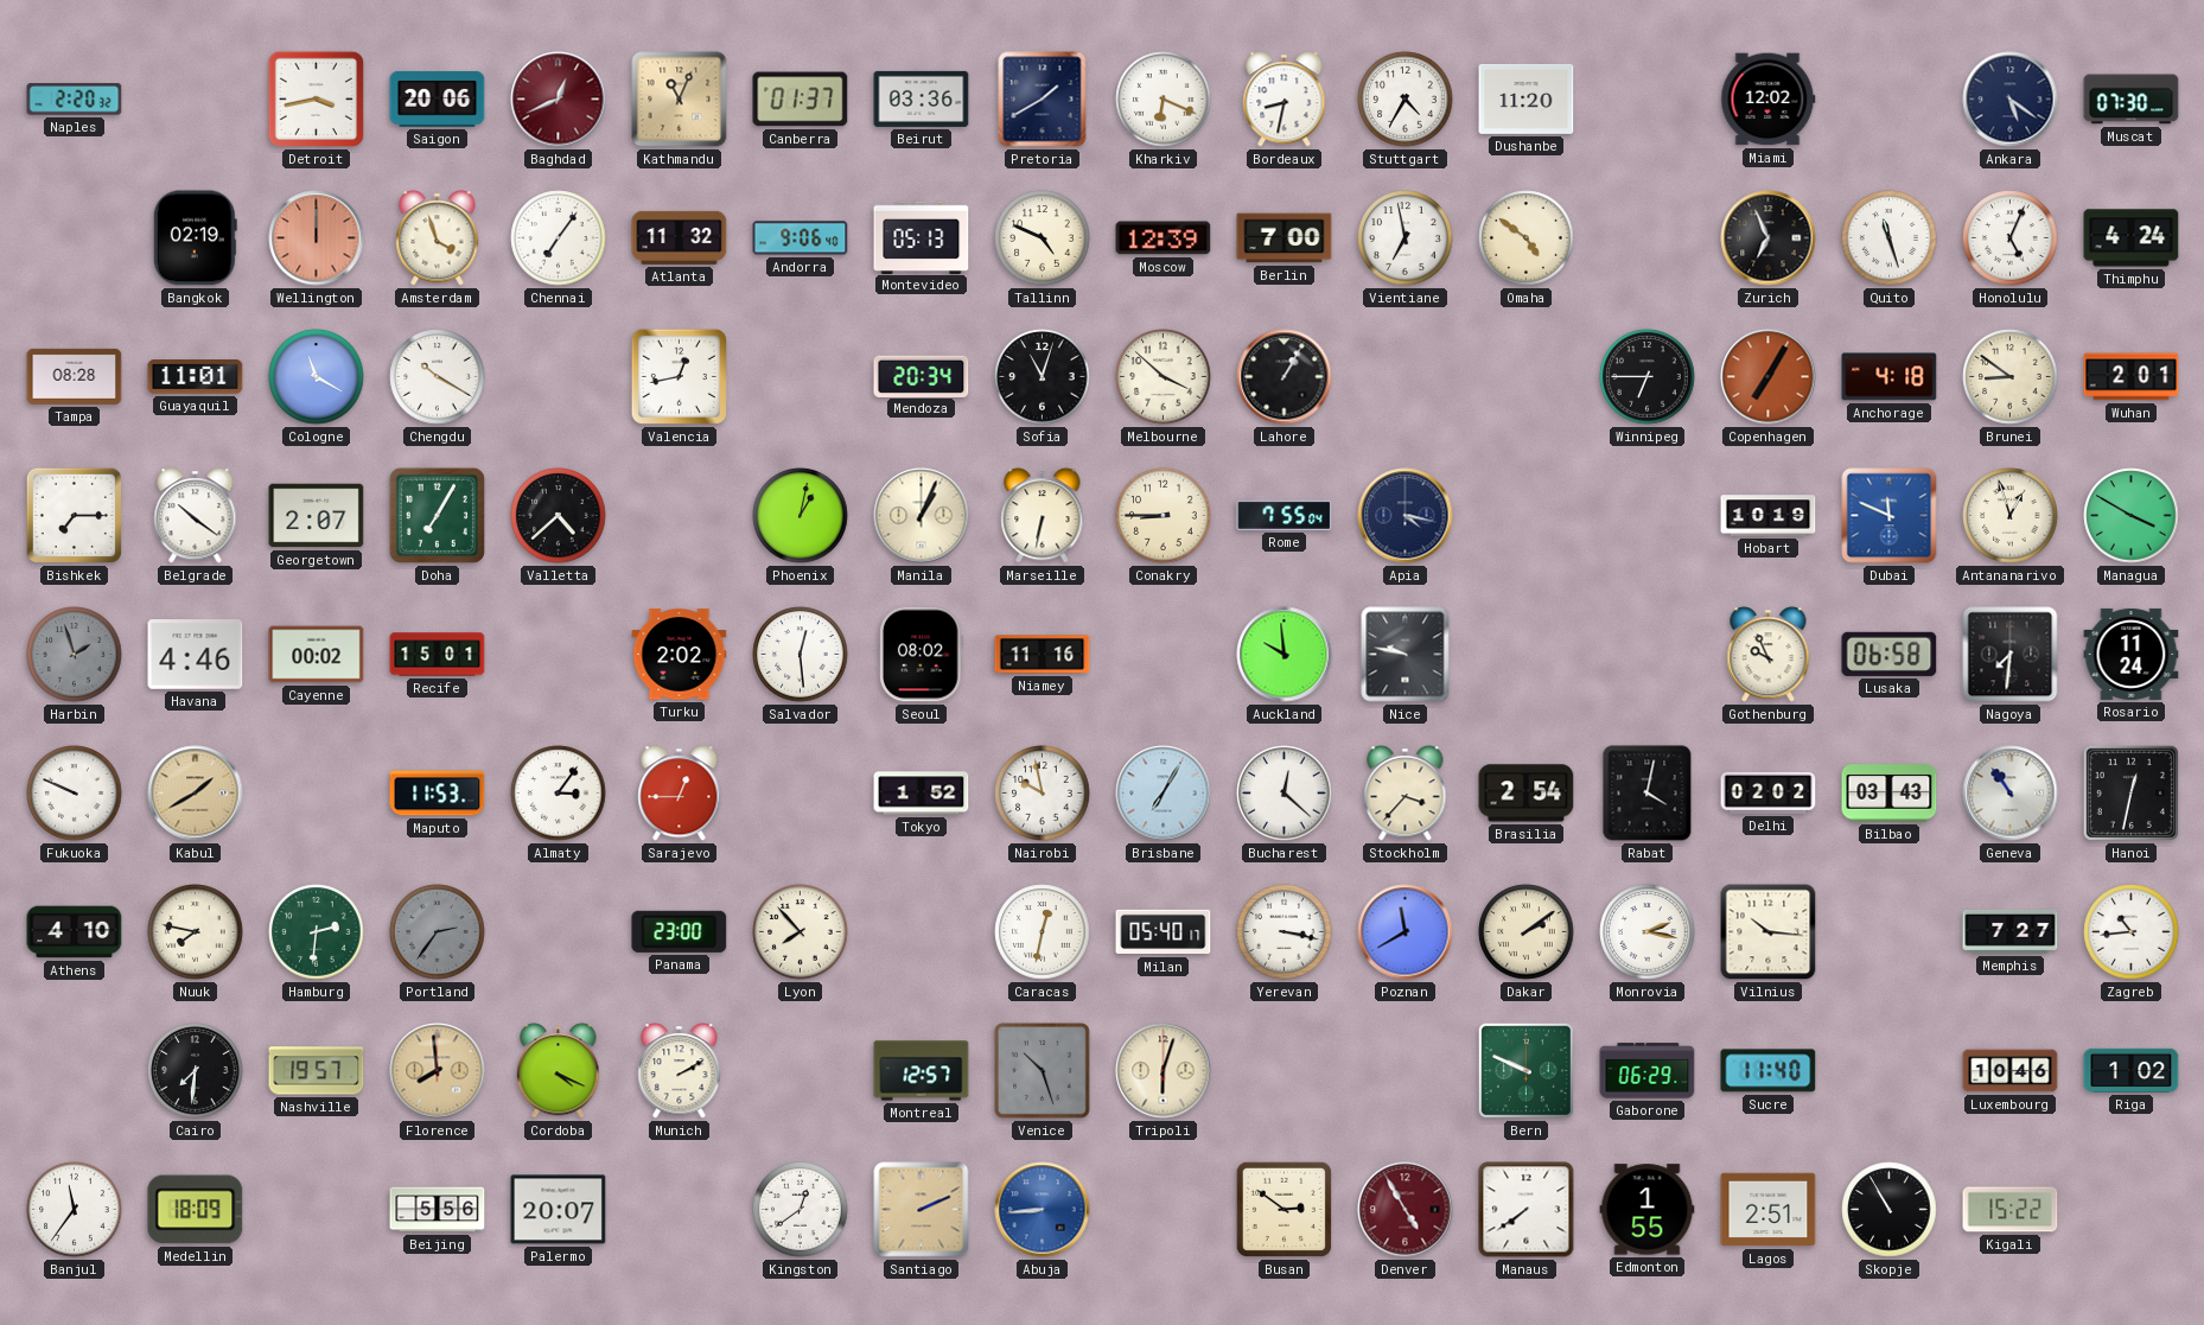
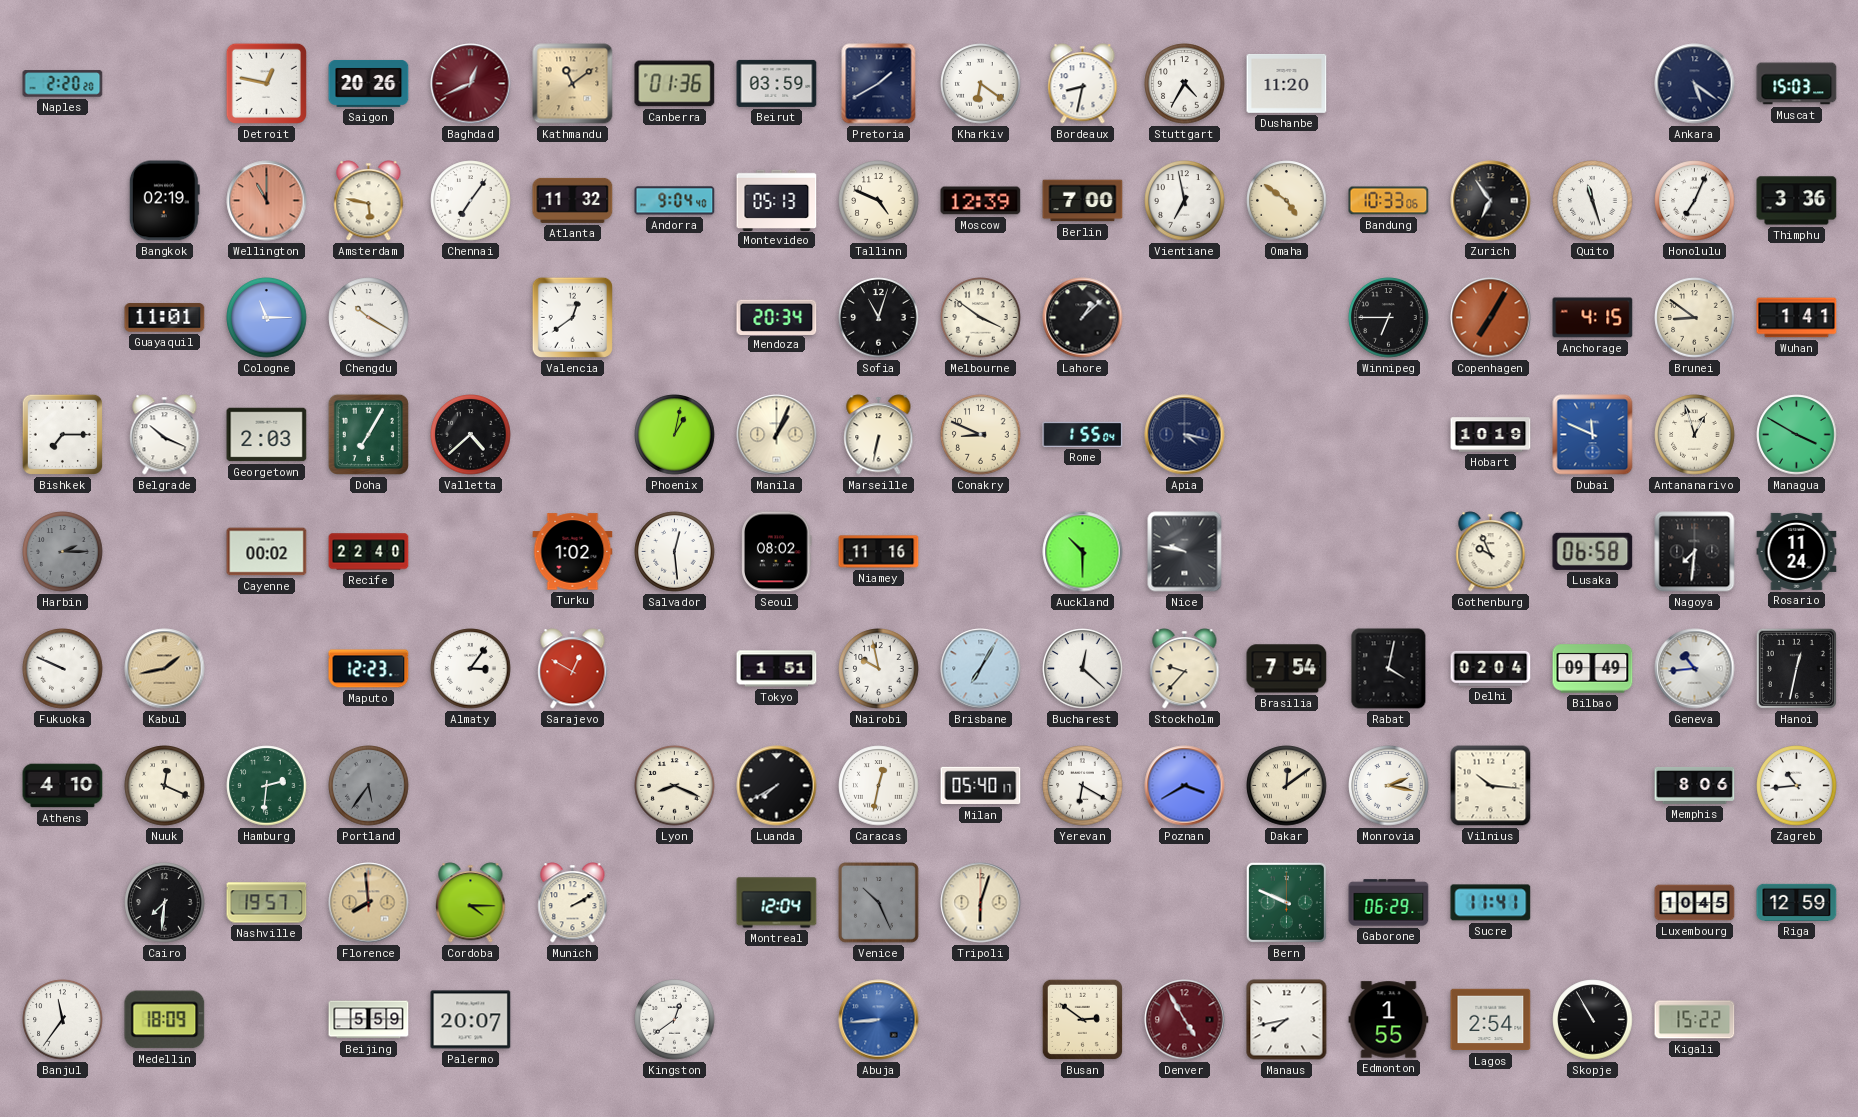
Naples: 2:20:32 -> 2:20:20
Detroit: 3:43 -> 12:47
Saigon: 20:06 -> 20:26
Kathmandu: 11:04 -> 11:09
Canberra: 01:37 -> 01:36
Beirut: 03:36 -> 03:59
Kharkiv: 6:19 -> 6:21
Miami: 12:02 -> none
Muscat: 07:30 -> 15:03
Wellington: 12:00 -> 11:00
Amsterdam: 3:57 -> 5:47
Andorra: 9:06 -> 9:04
Bandung: none -> 10:33
Zurich: 6:56 -> 6:54
Honolulu: 5:04 -> 7:04
Thimphu: 4:24 -> 3:36
Tampa: 08:28 -> none
Cologne: 11:20 -> 11:15
Valencia: 12:43 -> 12:39
Melbourne: 3:52 -> 3:51
Lahore: 1:05 -> 1:08
Anchorage: 4:18 -> 4:15
Wuhan: 2:01 -> 1:41
Belgrade: 10:21 -> 10:19
Georgetown: 2:07 -> 2:03
Conakry: 8:45 -> 8:49
Rome: 7:55 -> 1:55
Harbin: 1:57 -> 2:15
Havana: 4:46 -> none
Recife: 15:01 -> 22:40
Turku: 2:02 -> 1:02
Auckland: 9:59 -> 10:30
Kabul: 1:40 -> 1:43
Maputo: 11:53 -> 12:23
Sarajevo: 12:45 -> 12:50
Tokyo: 1:52 -> 1:51
Stockholm: 3:37 -> 9:37
Brasilia: 2:54 -> 7:54
Delhi: 02:02 -> 02:04
Bilbao: 03:43 -> 09:49
Geneva: 10:54 -> 10:44
Nuuk: 7:47 -> 12:19
Portland: 2:36 -> 5:36
Panama: 23:00 -> none
Lyon: 7:53 -> 8:19
Luanda: none -> 7:40
Yerevan: 3:17 -> 6:20
Poznan: 11:40 -> 3:40
Dakar: 2:09 -> 12:09
Memphis: 7:27 -> 8:06
Cordoba: 4:19 -> 4:15
Montreal: 12:57 -> 12:04
Venice: 10:27 -> 10:26
Sucre: 11:40 -> 11:41
Luxembourg: 10:46 -> 10:45
Riga: 1:02 -> 12:59
Beijing: 5:56 -> 5:59
Santiago: 2:11 -> none
Manaus: 7:39 -> 7:43
Lagos: 2:51 -> 2:54
